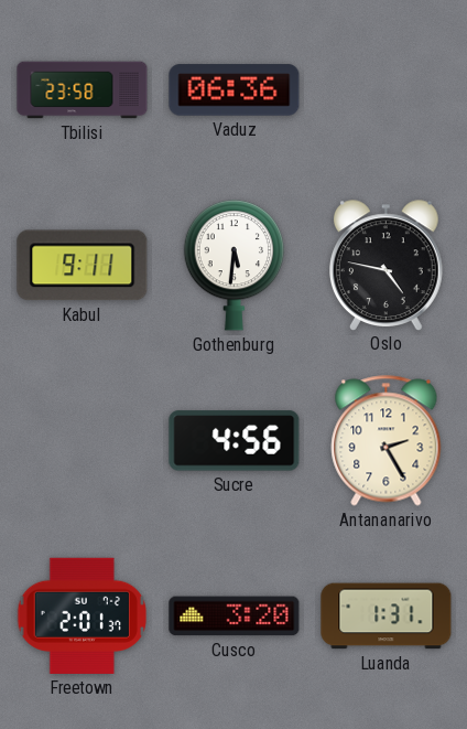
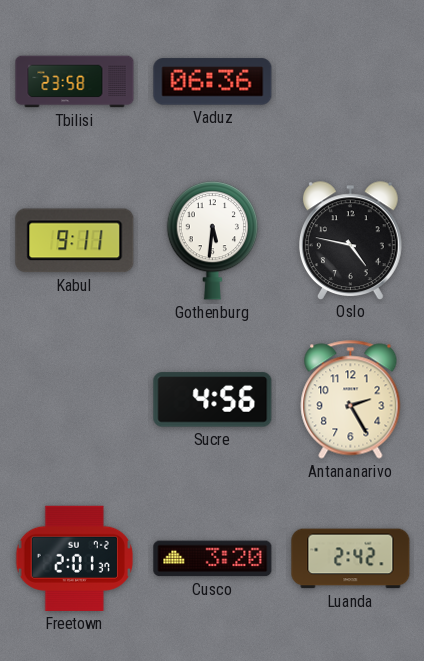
Luanda: 1:31 -> 2:42
